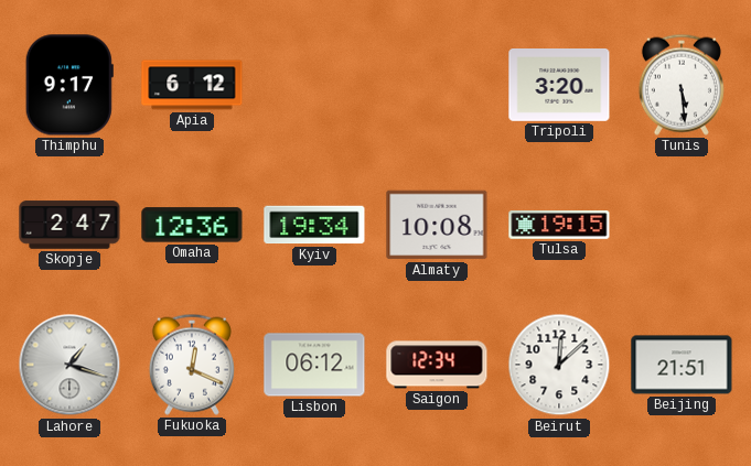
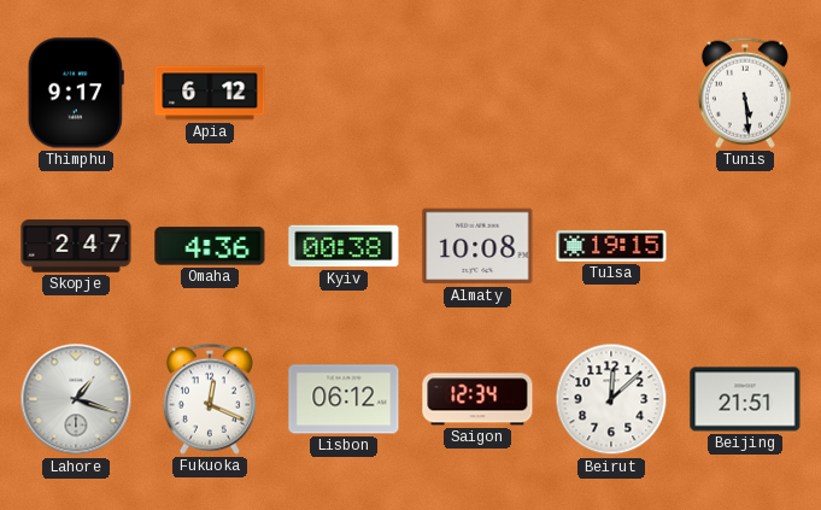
Tripoli: 3:20 -> none
Omaha: 12:36 -> 4:36
Kyiv: 19:34 -> 00:38
